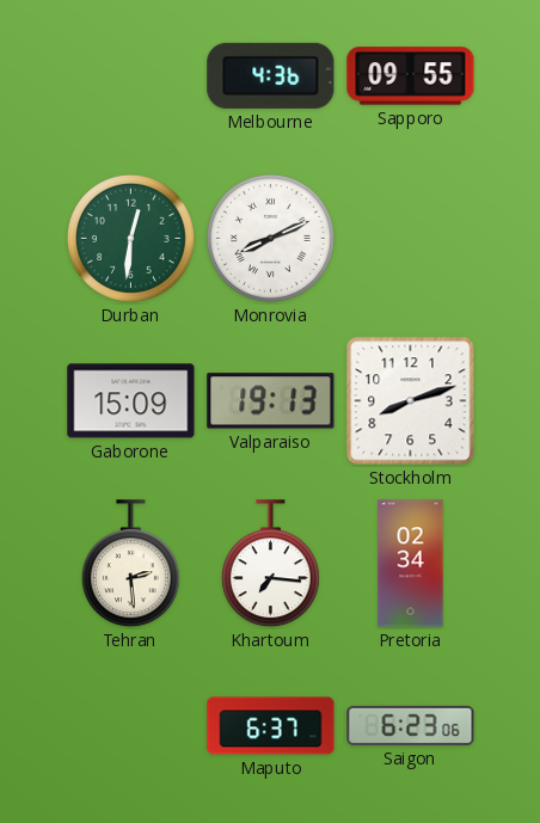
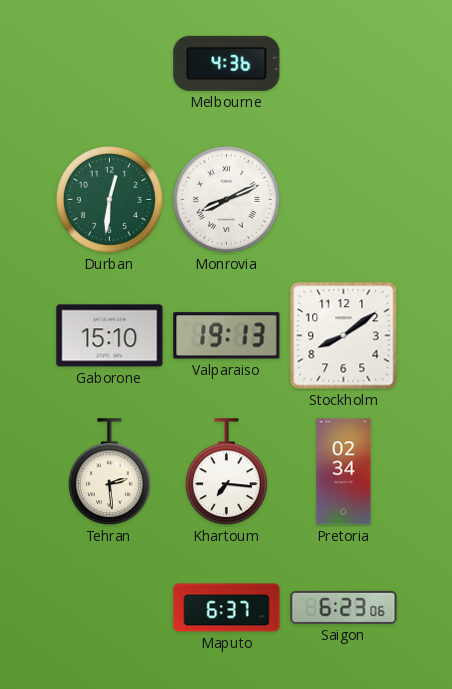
Sapporo: 09:55 -> none
Gaborone: 15:09 -> 15:10
Stockholm: 8:12 -> 8:09
